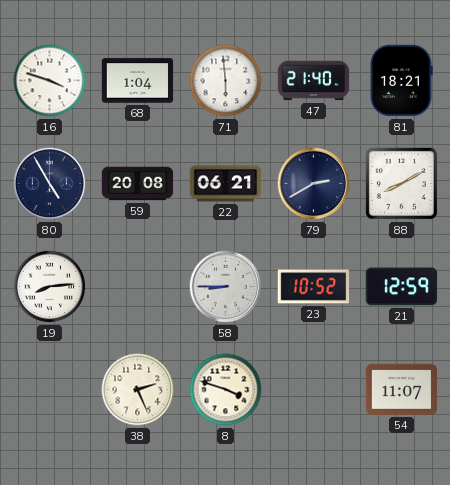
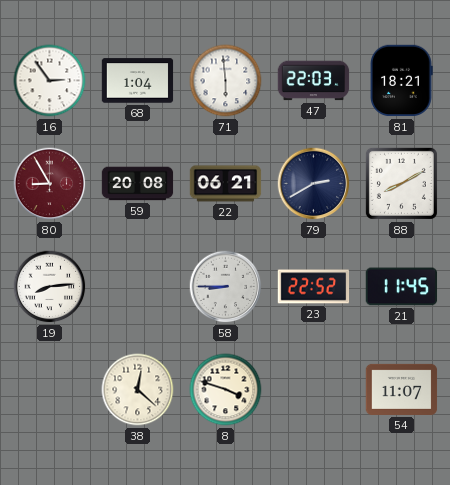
16: 3:48 -> 2:54
47: 21:40 -> 22:03
80: 4:55 -> 8:55
80 dial: navy -> burgundy
23: 10:52 -> 22:52
21: 12:59 -> 11:45
38: 2:26 -> 12:22
